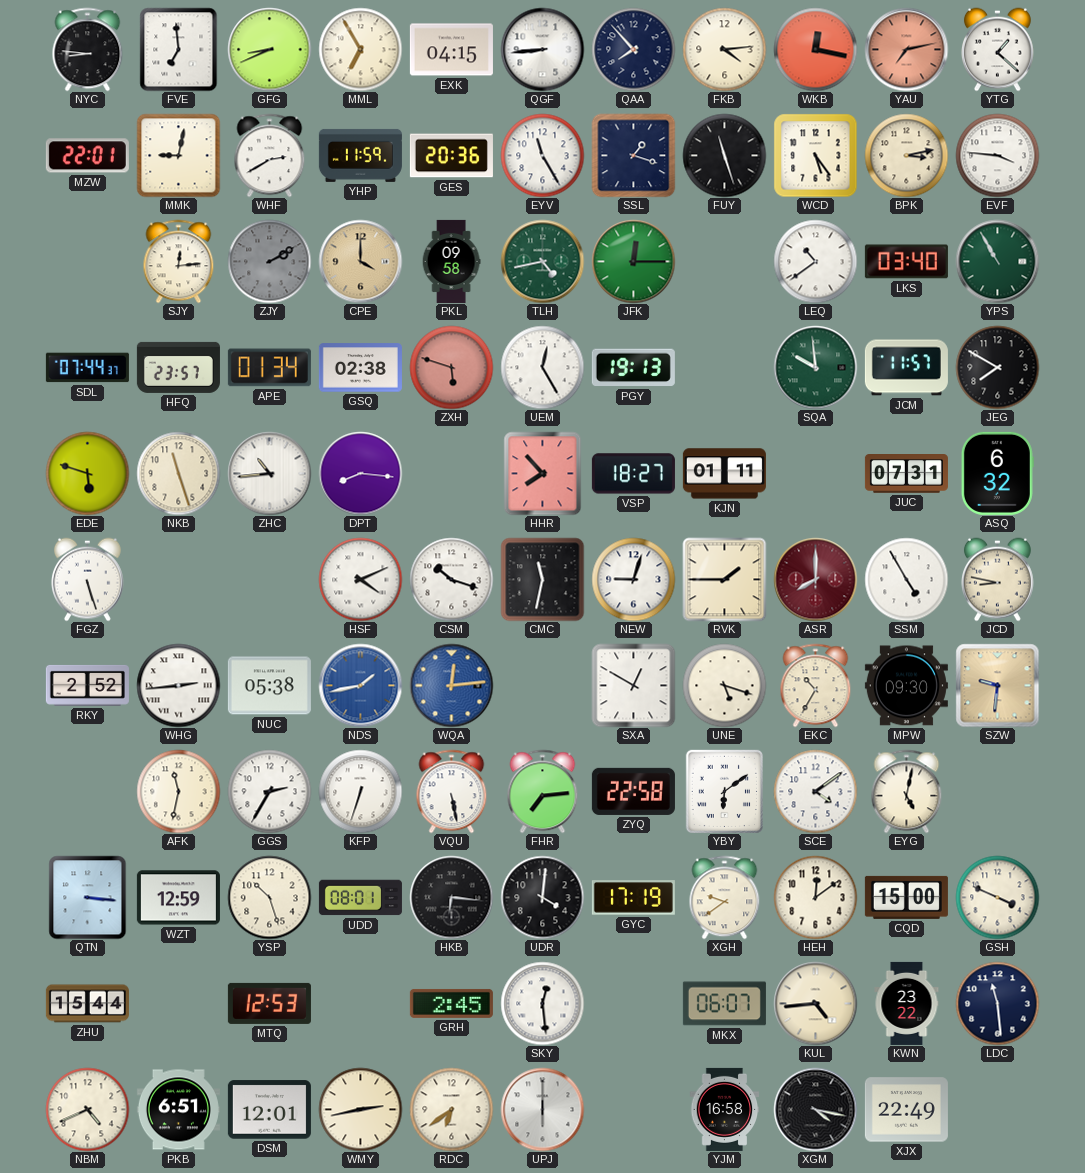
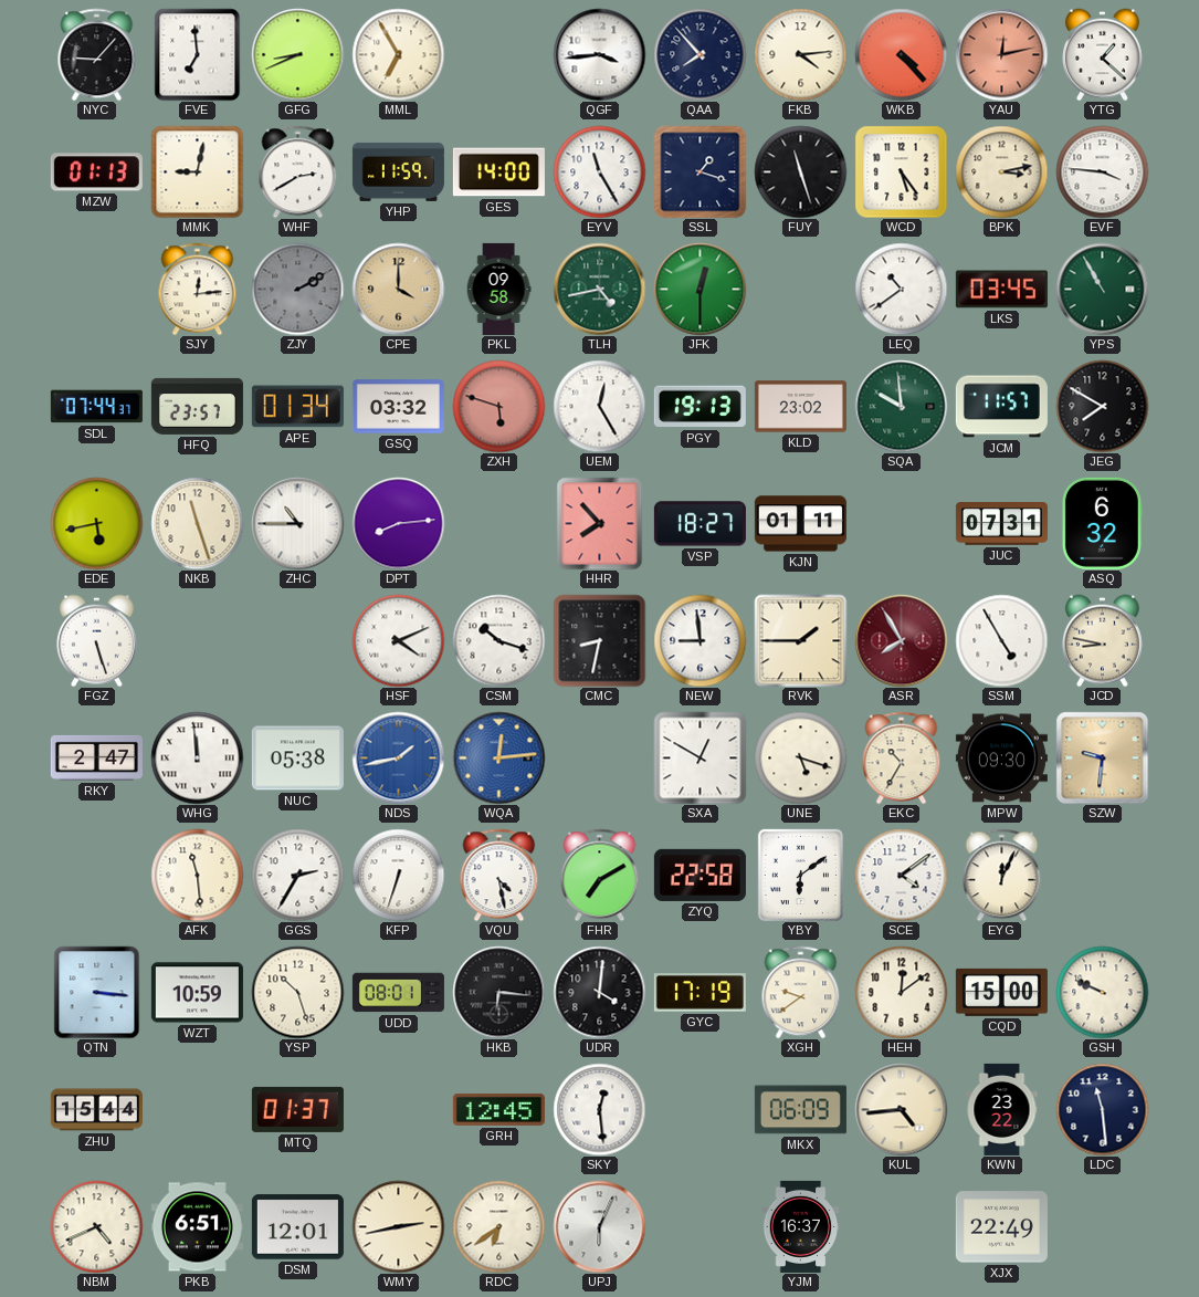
NYC: 8:46 -> 9:07
EXK: 04:15 -> none
QGF: 8:44 -> 3:44
WKB: 12:17 -> 4:23
YAU: 7:13 -> 12:13
MZW: 22:01 -> 01:13
GES: 20:36 -> 14:00
JFK: 12:15 -> 12:30
LKS: 03:40 -> 03:45
GSQ: 02:38 -> 03:32
KLD: none -> 23:02
EDE: 5:48 -> 5:43
ZHC: 10:44 -> 10:45
DPT: 8:16 -> 8:14
CMC: 11:32 -> 8:32
NEW: 9:03 -> 8:59
ASR: 8:00 -> 7:55
RKY: 2:52 -> 2:47
WHG: 2:44 -> 11:59
AFK: 11:32 -> 11:29
VQU: 5:28 -> 4:28
FHR: 7:14 -> 7:10
EYG: 5:02 -> 12:04
WZT: 12:59 -> 10:59
GSH: 3:49 -> 9:49
MTQ: 12:53 -> 01:37
GRH: 2:45 -> 12:45
MKX: 06:07 -> 06:09
UPJ: 6:00 -> 6:04
YJM: 16:58 -> 16:37
XGM: 4:17 -> none
